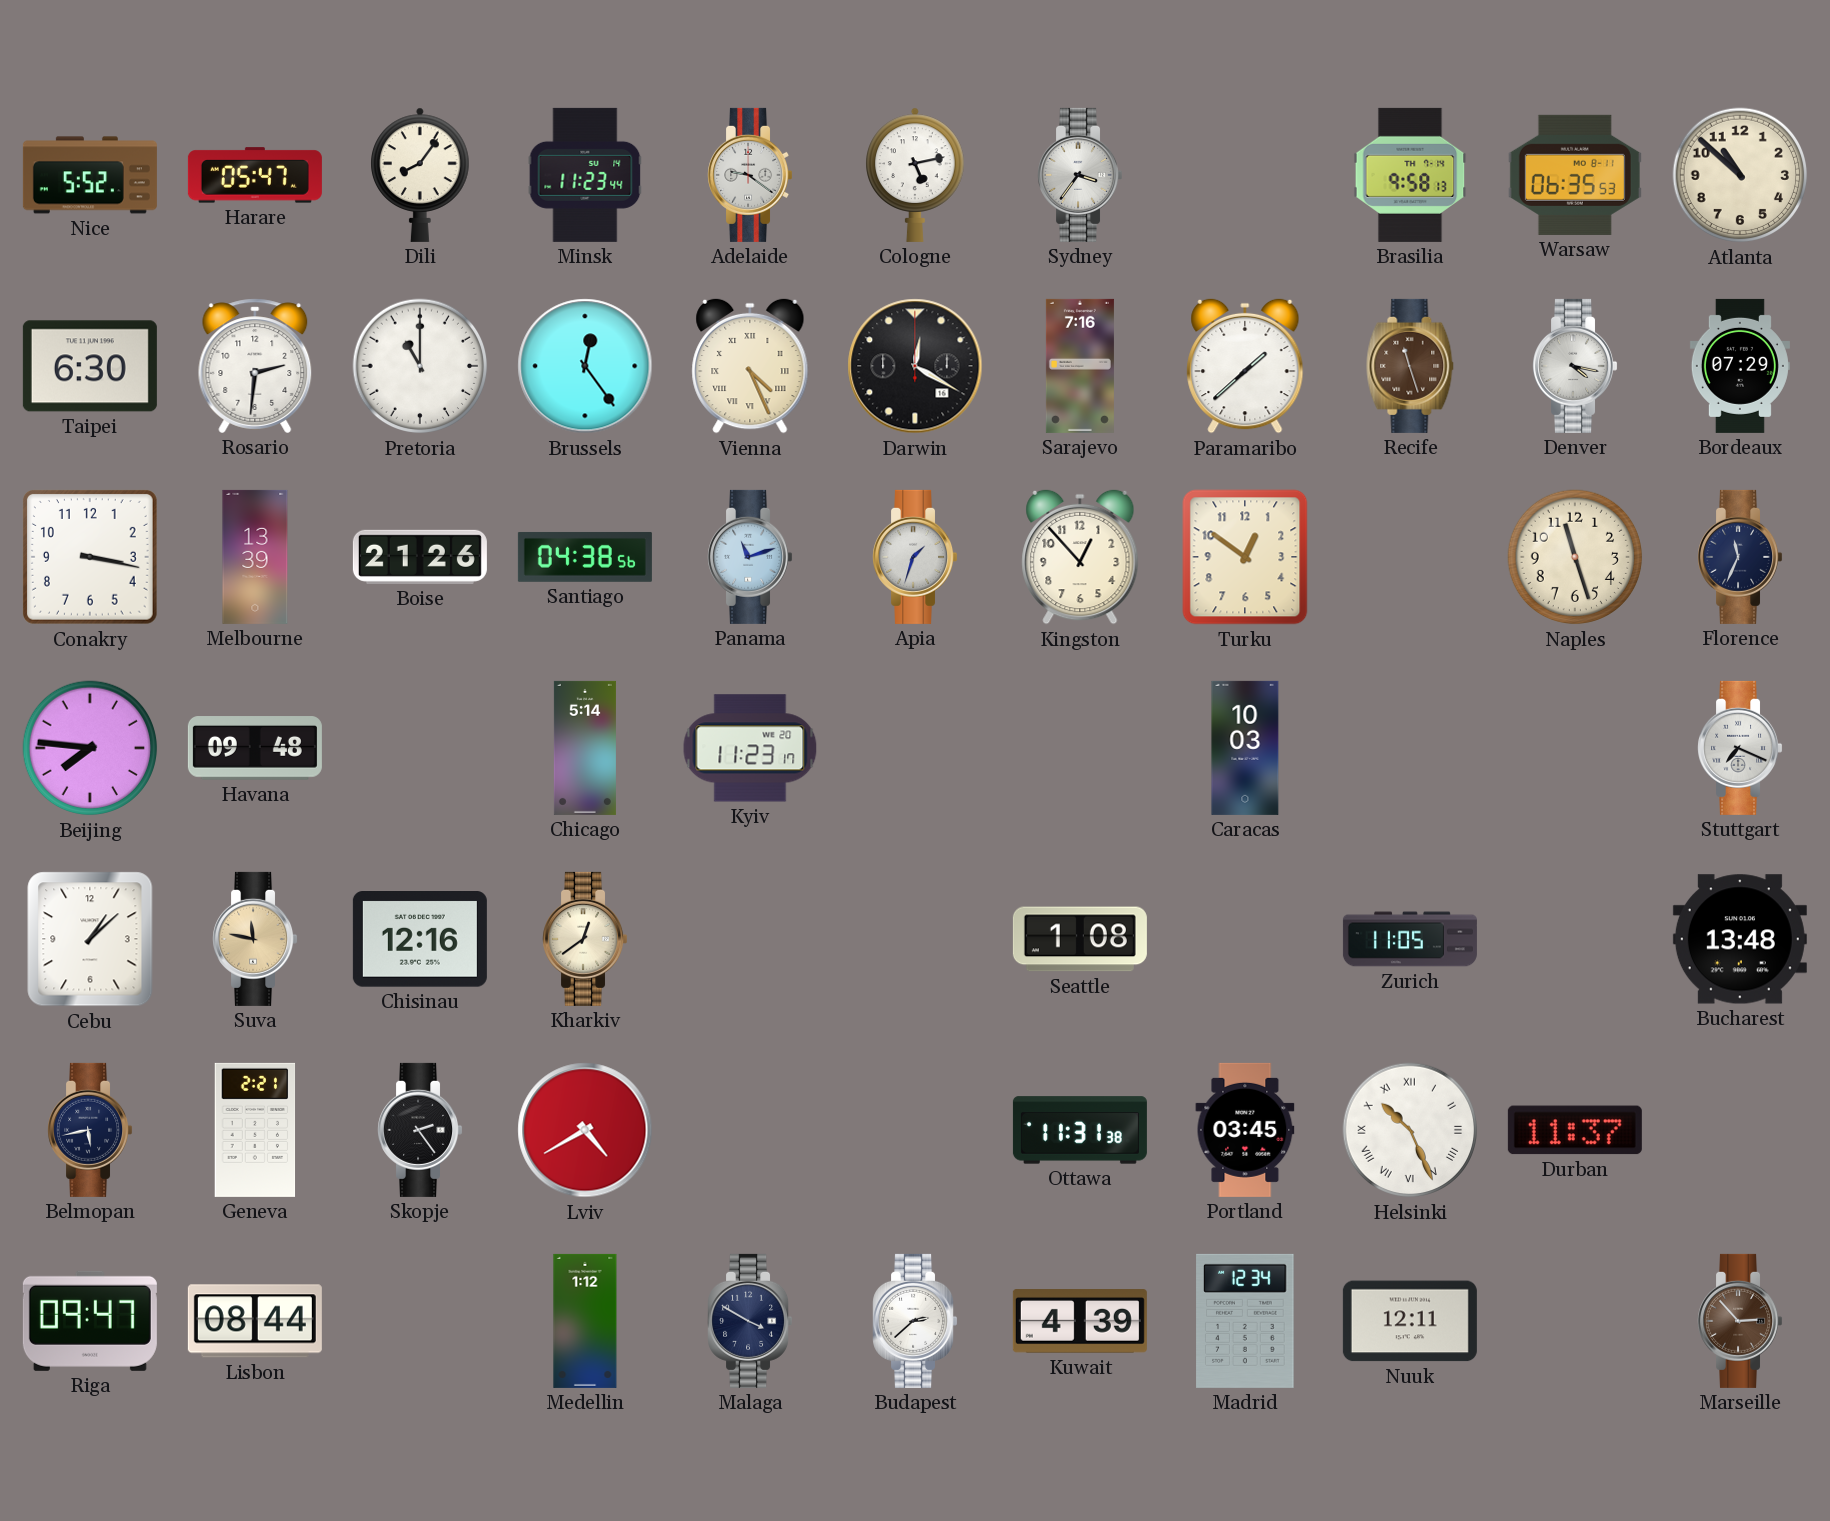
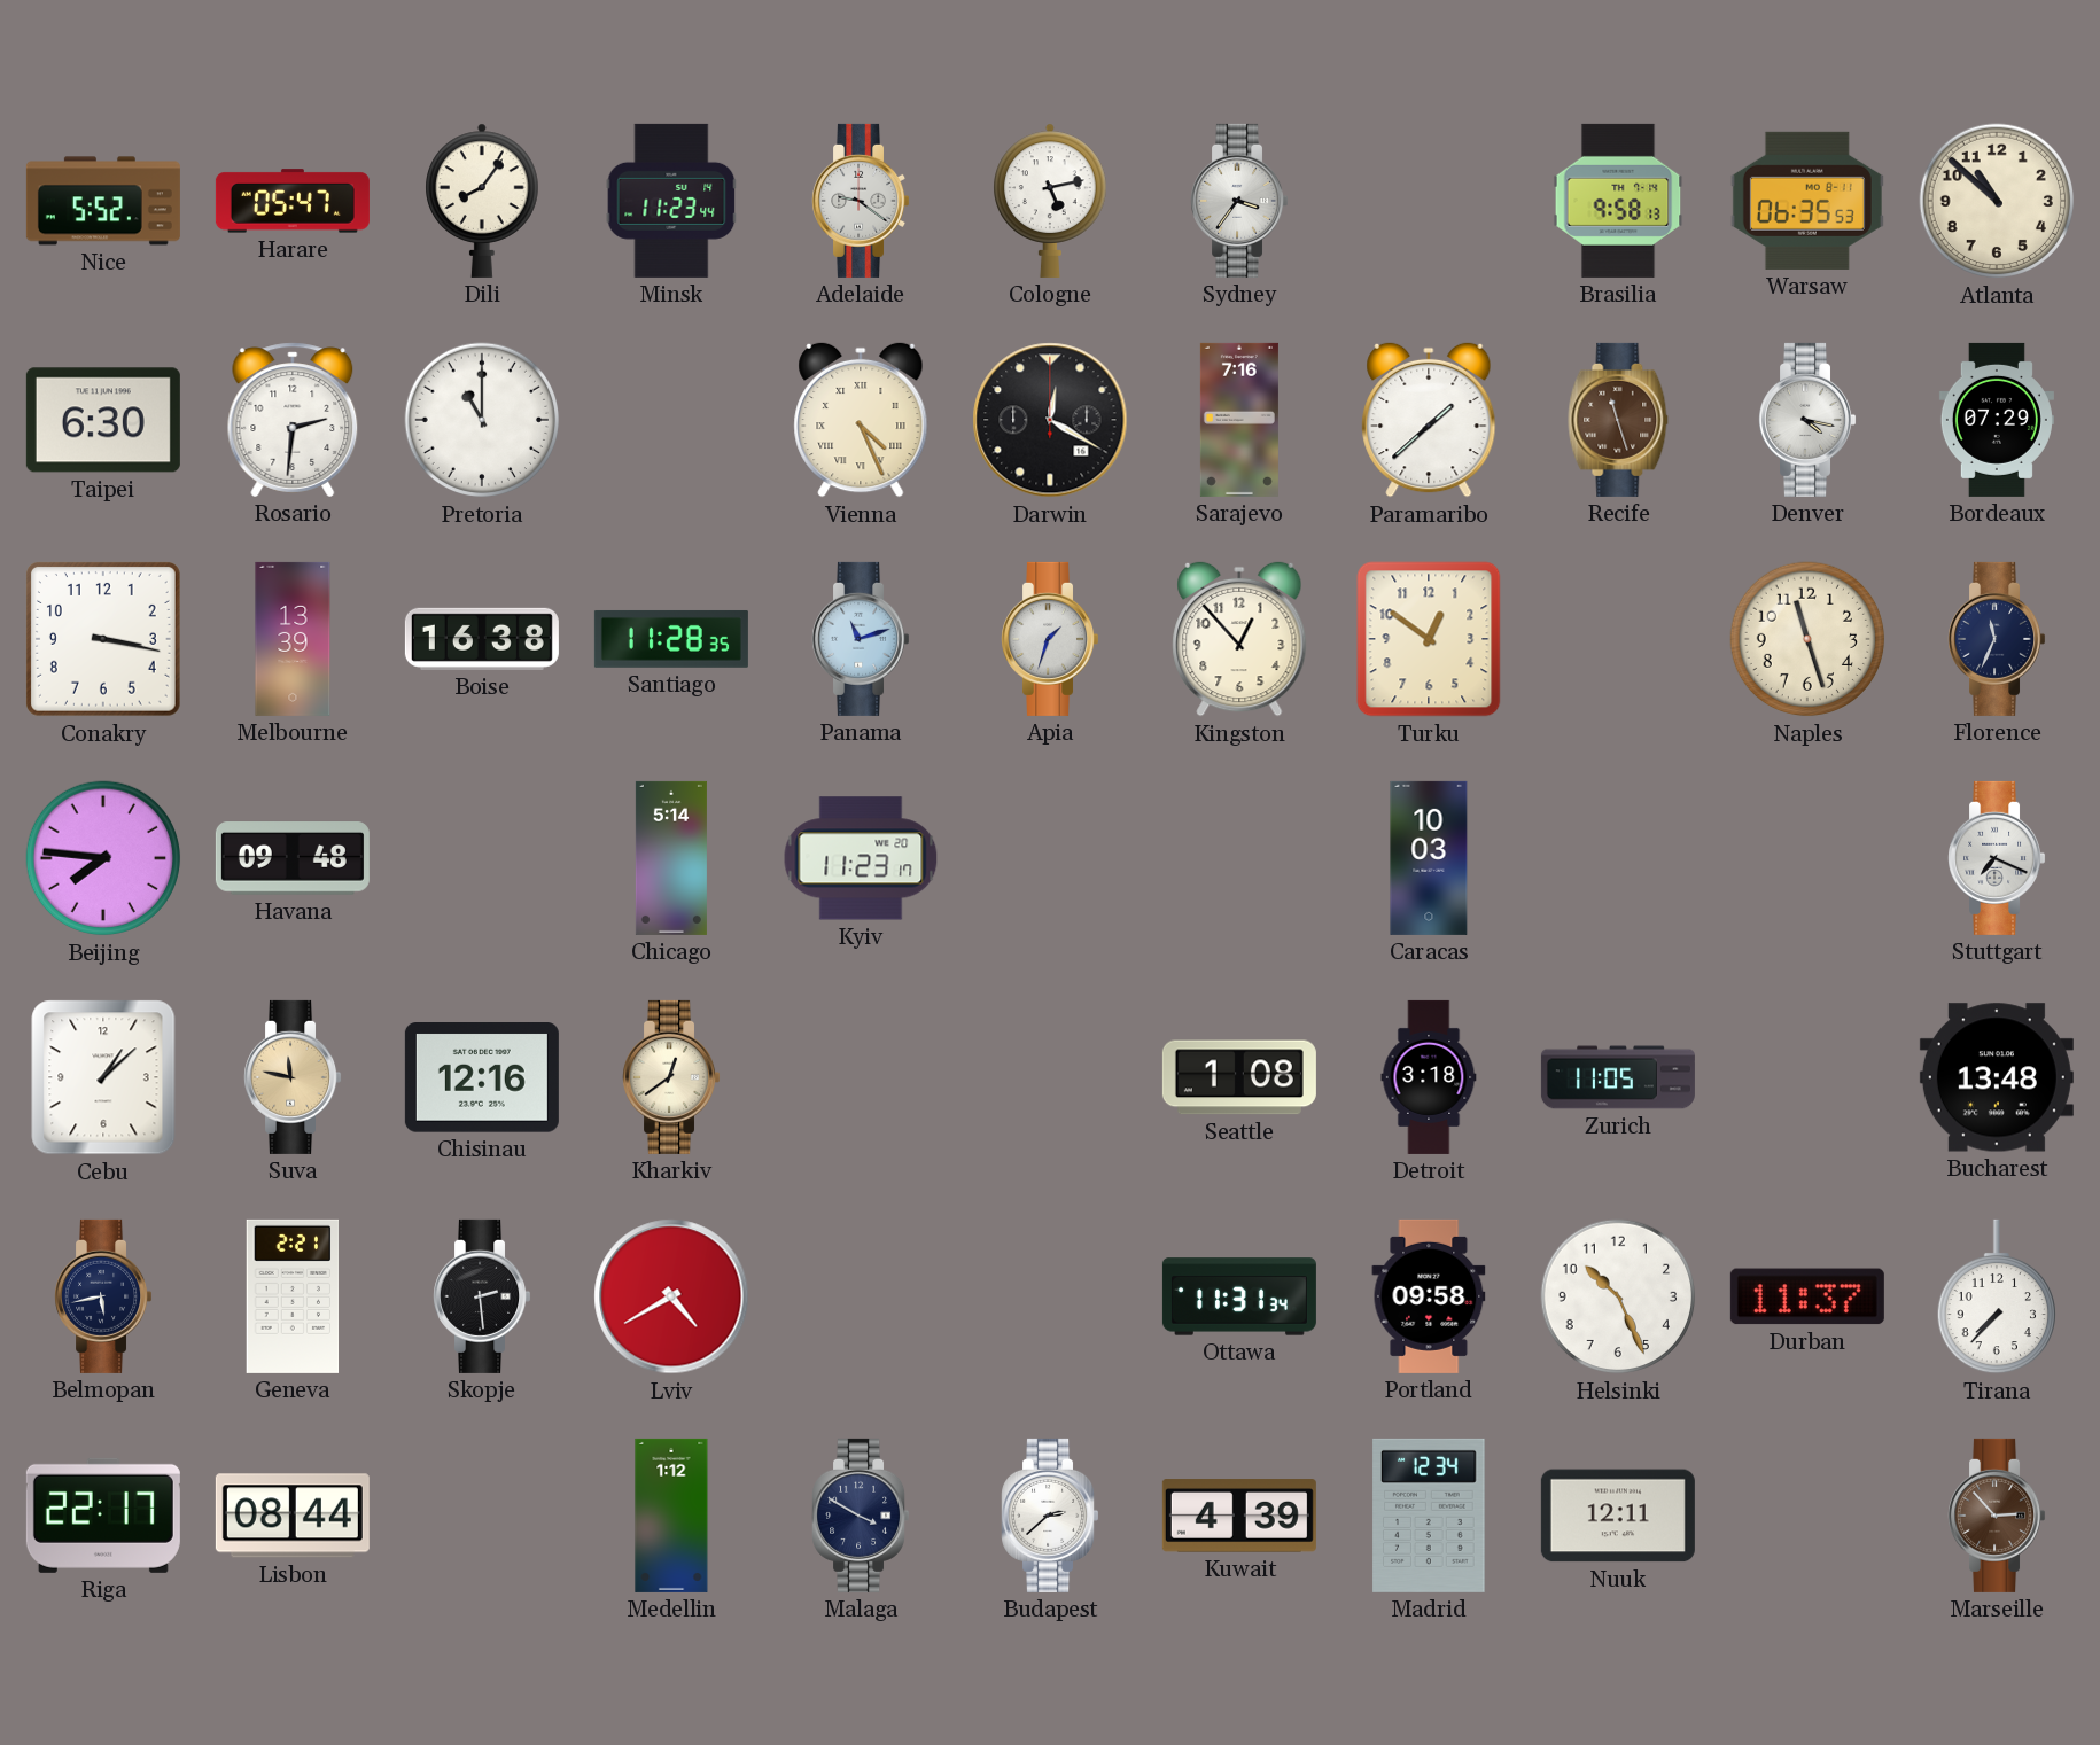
Brussels: 12:24 -> none
Boise: 21:26 -> 16:38
Santiago: 04:38 -> 11:28
Detroit: none -> 3:18
Skopje: 2:24 -> 2:29
Ottawa: 11:31:38 -> 11:31:34
Portland: 03:45 -> 09:58
Helsinki numerals: Roman -> Arabic
Tirana: none -> 7:37
Riga: 09:47 -> 22:17
